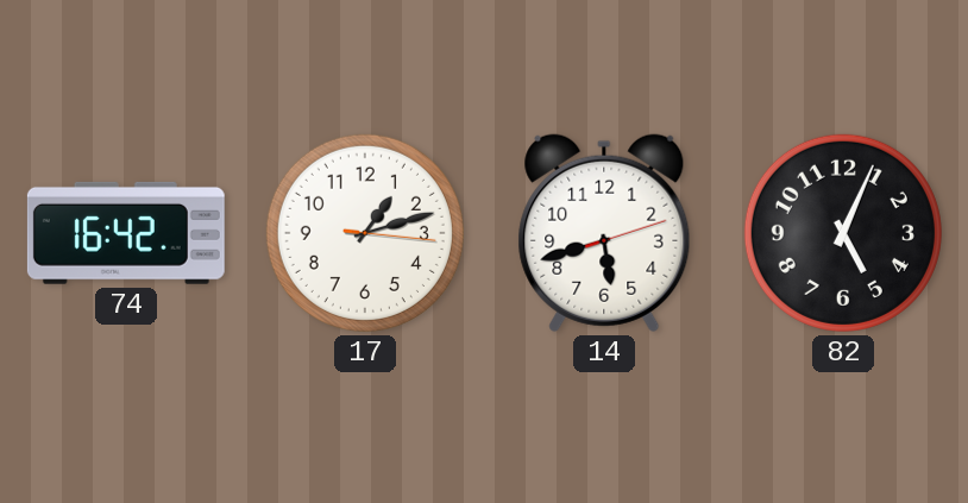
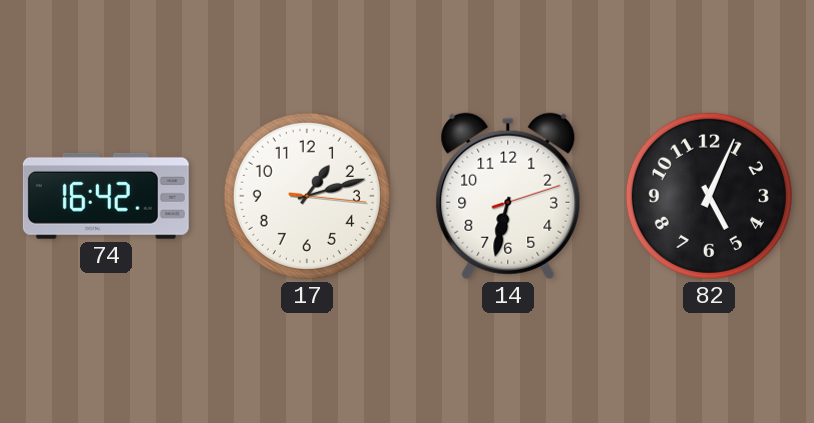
14: 5:42 -> 6:32
